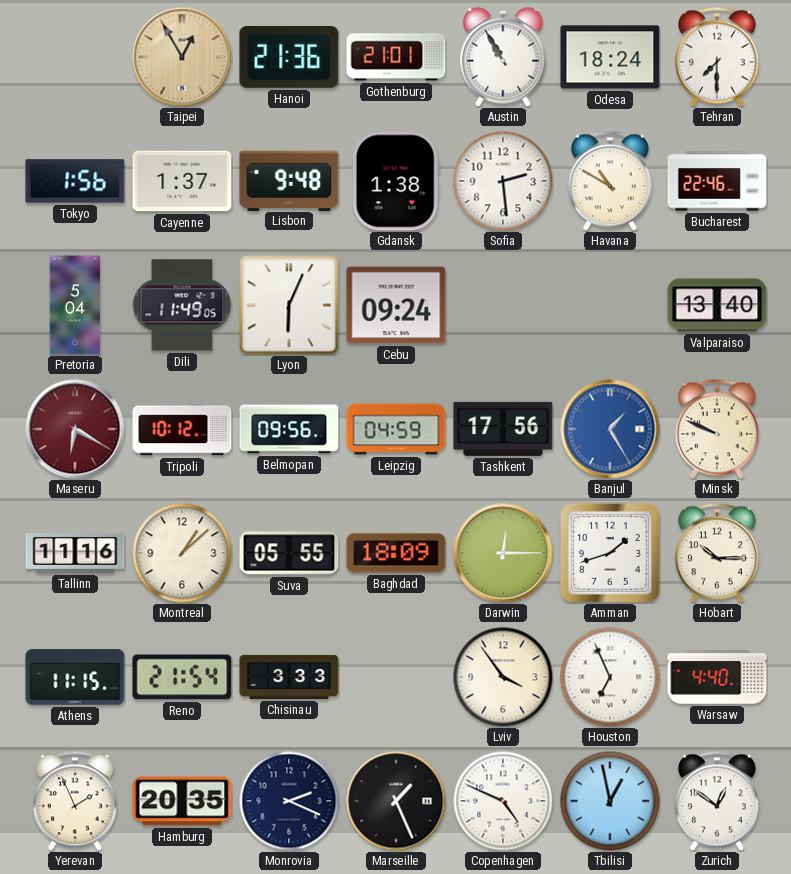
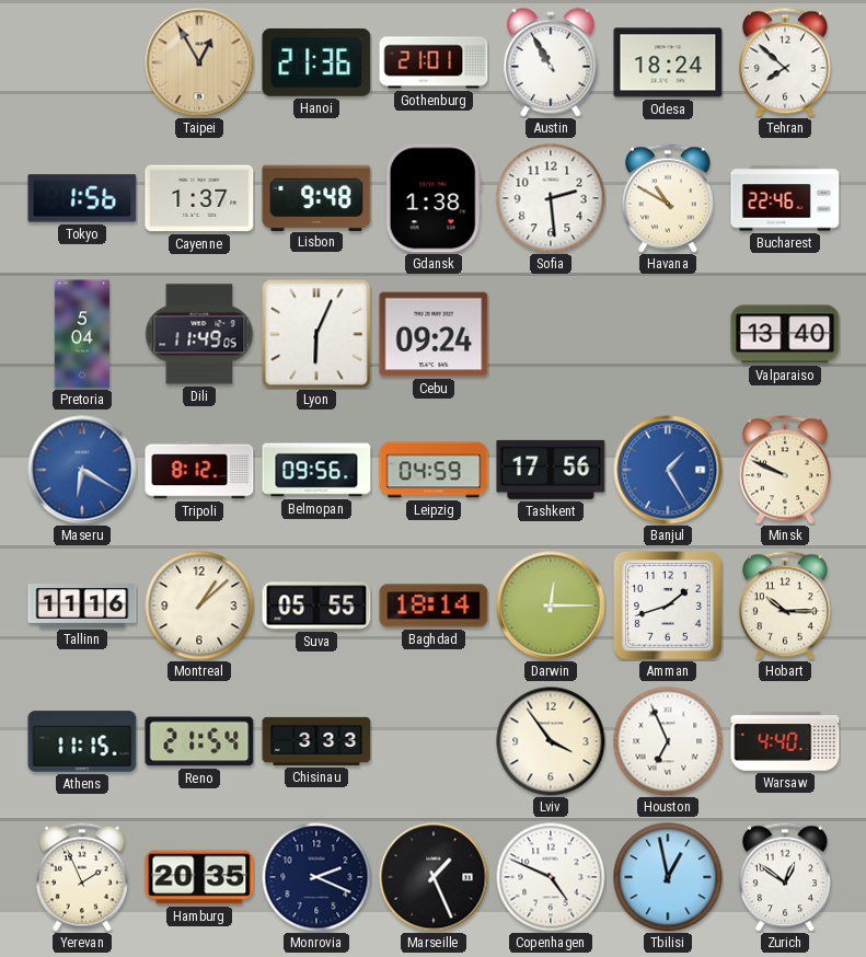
Tehran: 7:30 -> 7:52
Maseru dial: burgundy -> blue
Tripoli: 10:12 -> 8:12
Baghdad: 18:09 -> 18:14
